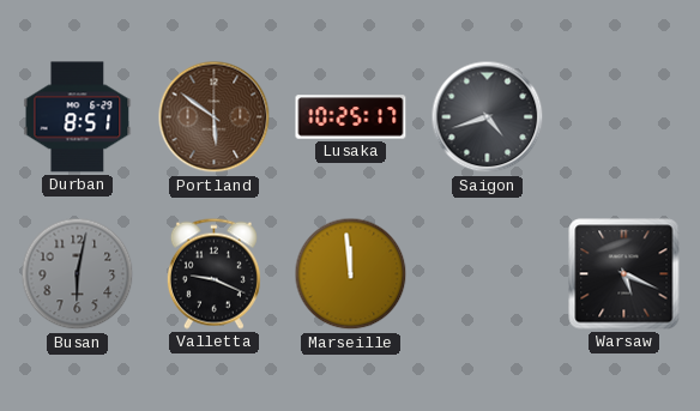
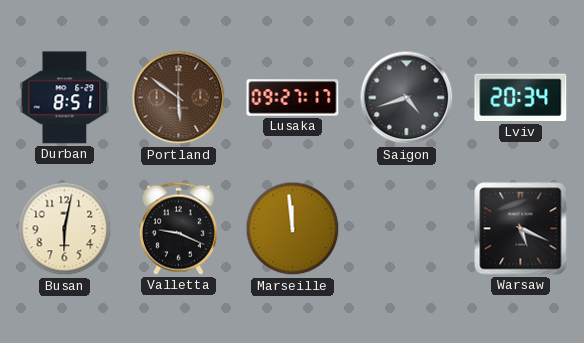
Lusaka: 10:25 -> 09:27
Lviv: none -> 20:34
Busan dial: grey -> cream
